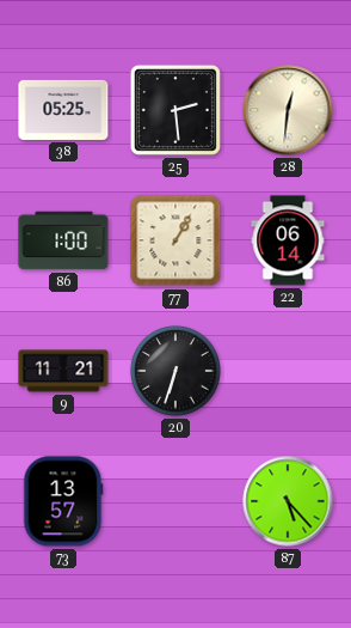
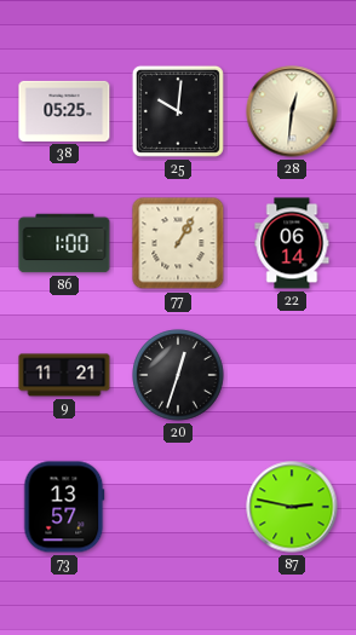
25: 2:29 -> 10:01
20: 6:33 -> 12:33
87: 5:23 -> 2:47
